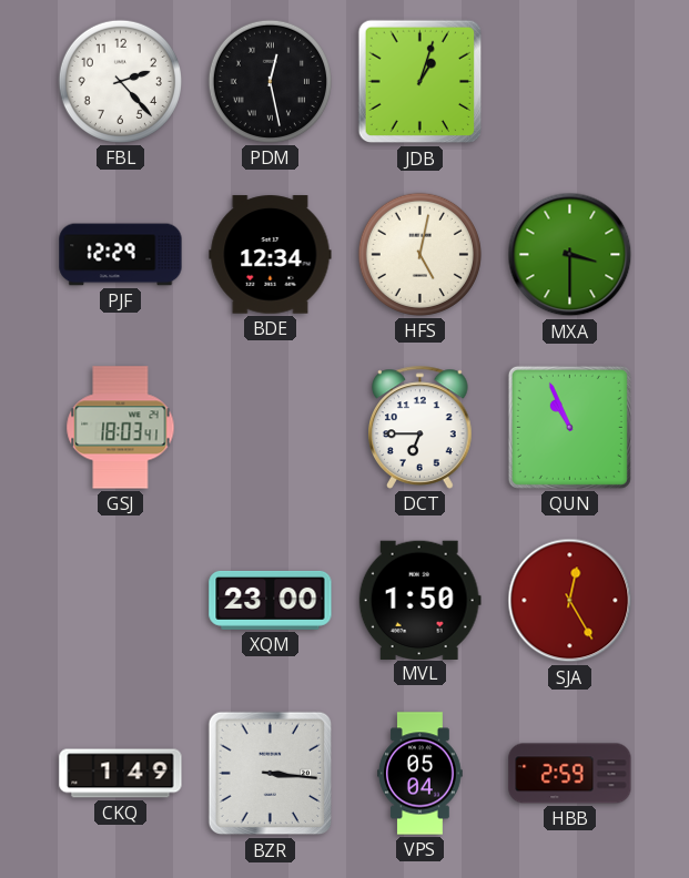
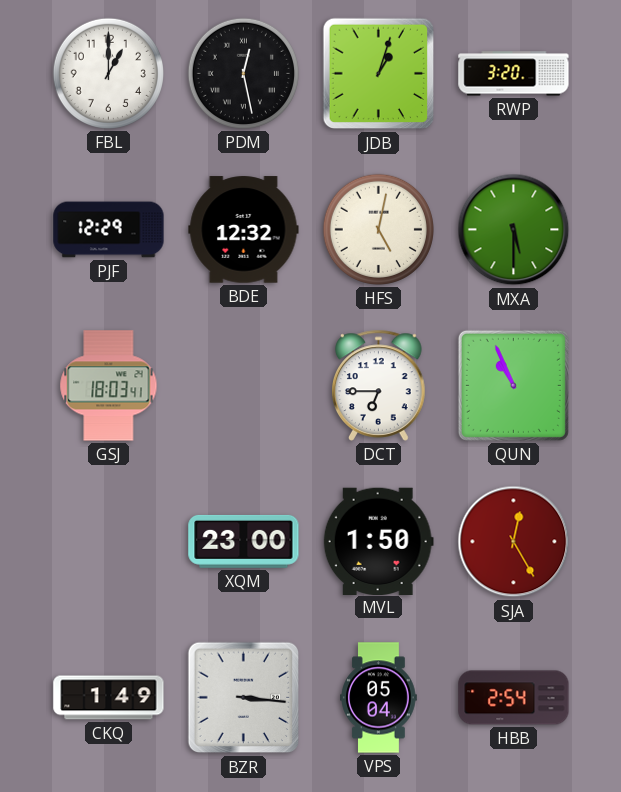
FBL: 2:23 -> 1:00
RWP: none -> 3:20
BDE: 12:34 -> 12:32
MXA: 3:30 -> 5:30
HBB: 2:59 -> 2:54
